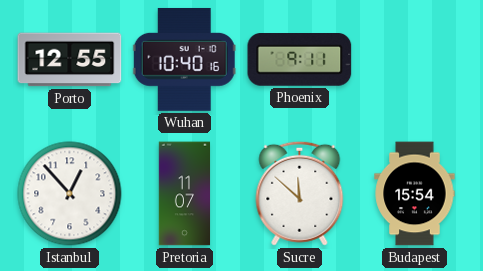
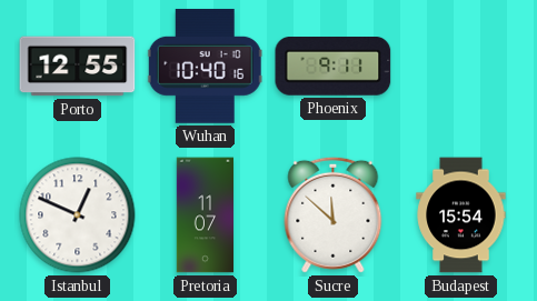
Istanbul: 12:53 -> 12:49
